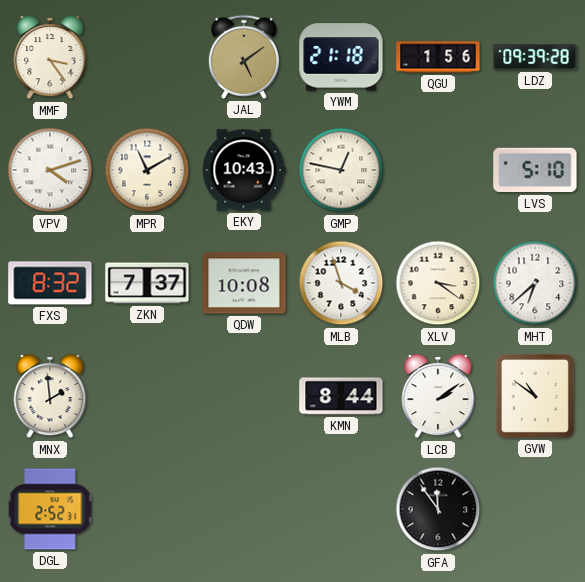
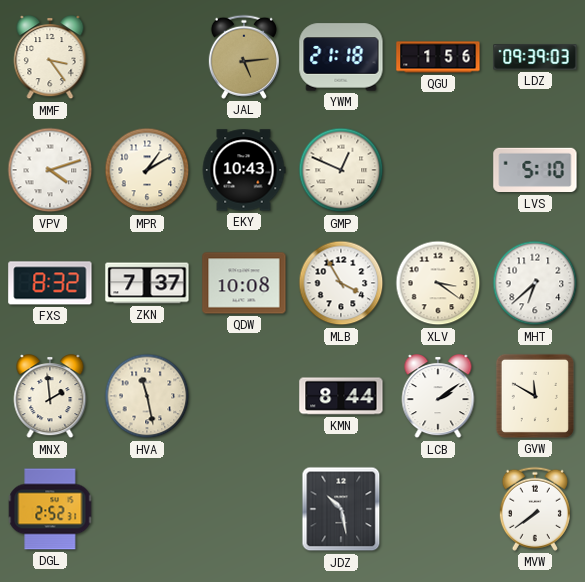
JAL: 5:09 -> 5:14
LDZ: 09:39:28 -> 09:39:03
MPR: 11:10 -> 1:10
GMP: 12:47 -> 12:49
MLB: 3:57 -> 3:55
HVA: none -> 11:28
GVW: 10:51 -> 11:50
JDZ: none -> 10:28
GFA: 11:54 -> none
MVW: none -> 7:39
